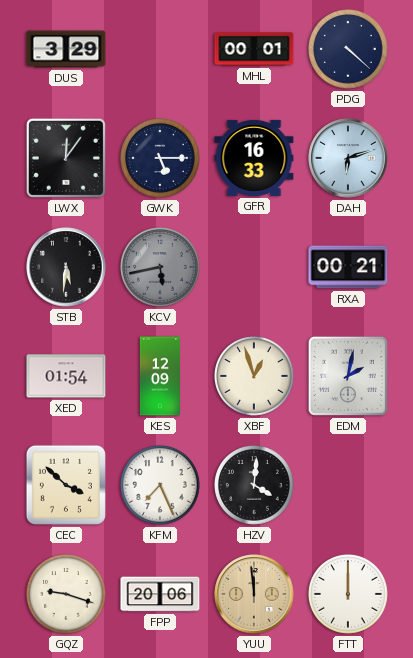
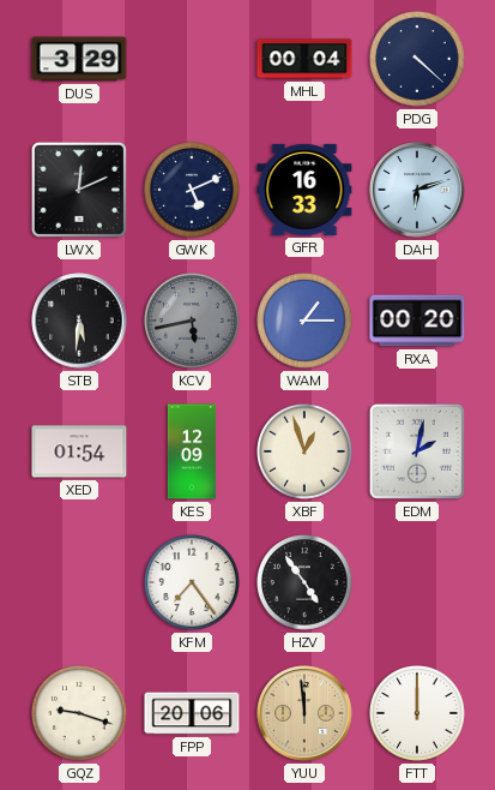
MHL: 00:01 -> 00:04
LWX: 12:06 -> 12:11
GWK: 5:15 -> 5:11
WAM: none -> 1:15
RXA: 00:21 -> 00:20
CEC: 3:52 -> none
KFM: 7:26 -> 7:24
HZV: 4:01 -> 4:54
